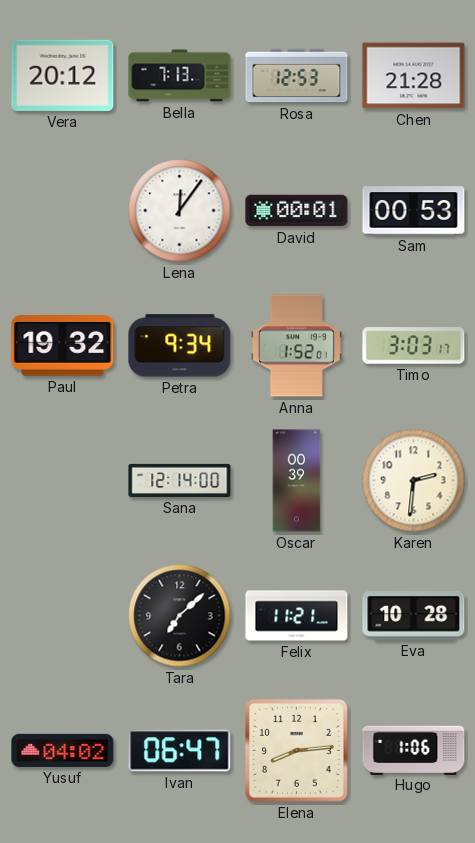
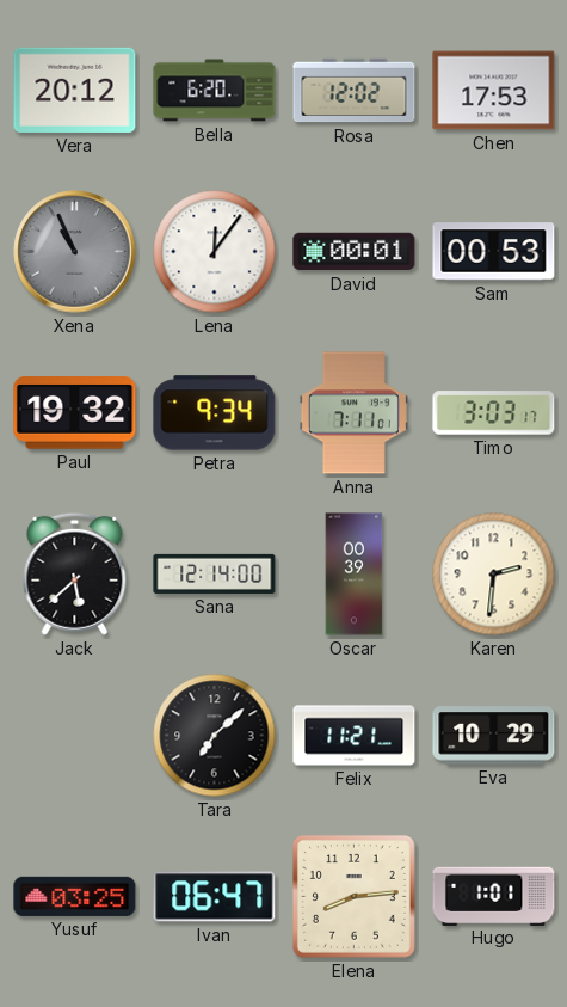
Bella: 7:13 -> 6:20
Rosa: 12:53 -> 12:02
Chen: 21:28 -> 17:53
Xena: none -> 10:56
Anna: 1:52 -> 7:11
Jack: none -> 5:38
Eva: 10:28 -> 10:29
Yusuf: 04:02 -> 03:25
Hugo: 1:06 -> 1:01
